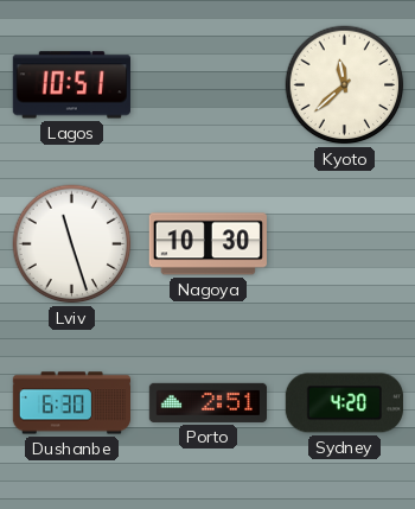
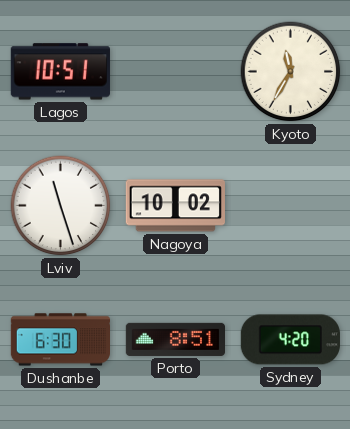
Kyoto: 11:38 -> 11:35
Nagoya: 10:30 -> 10:02
Porto: 2:51 -> 8:51
